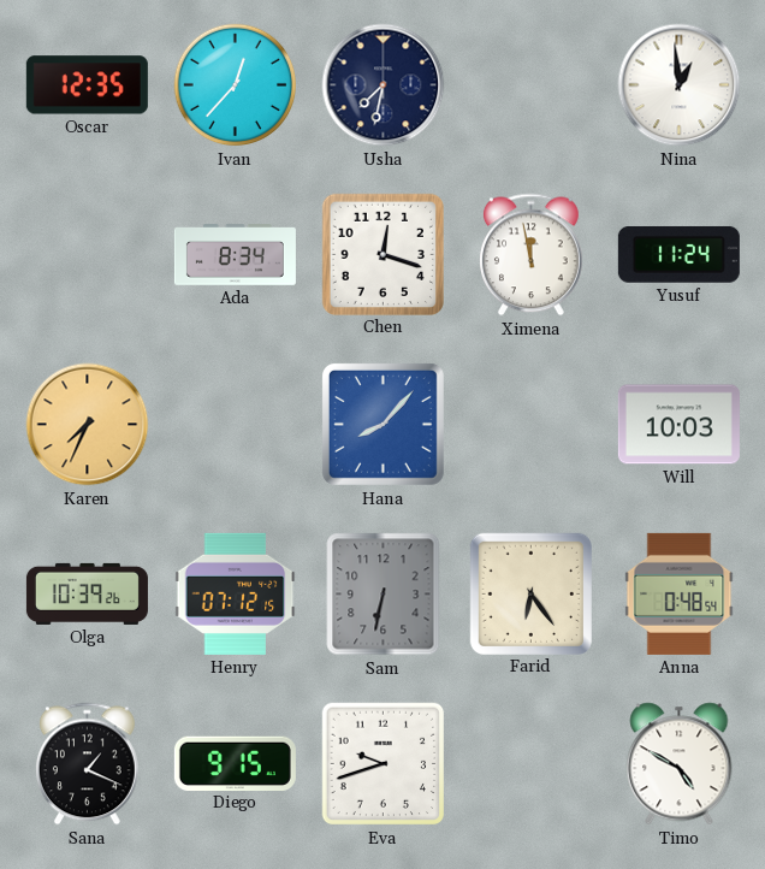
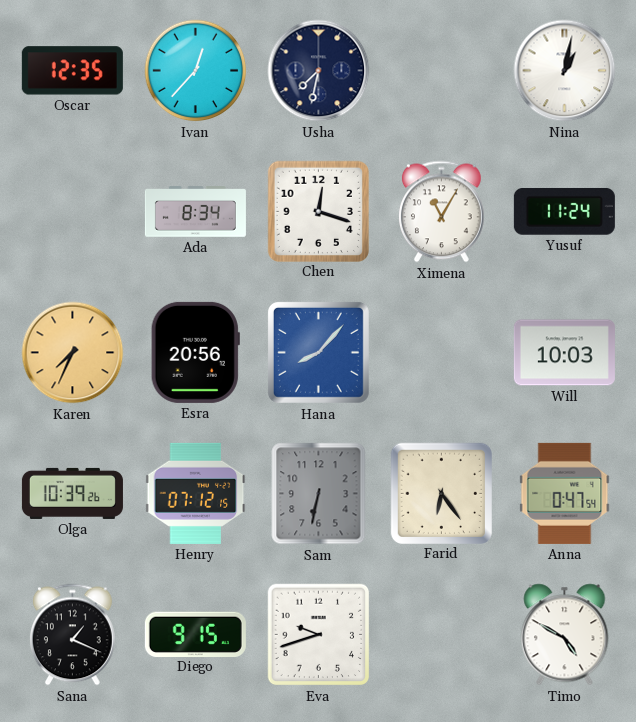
Nina: 12:59 -> 1:02
Ximena: 11:58 -> 11:05
Esra: none -> 20:56
Anna: 0:48 -> 0:47
